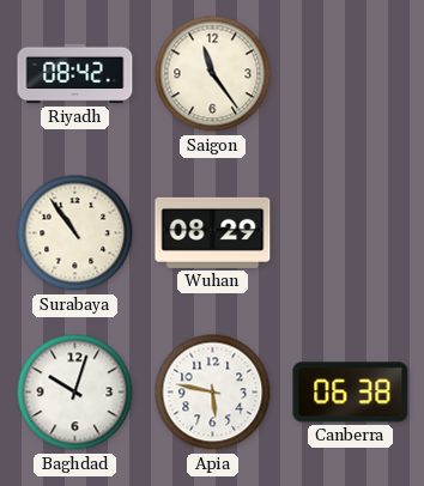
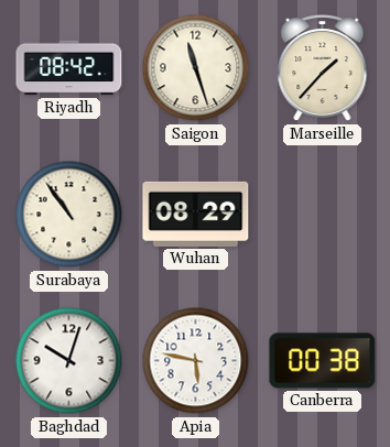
Saigon: 11:24 -> 11:27
Marseille: none -> 1:37
Canberra: 06:38 -> 00:38
